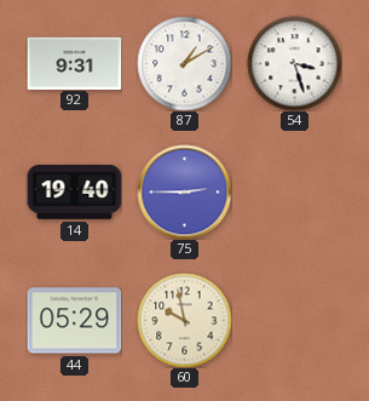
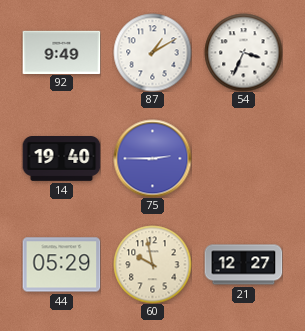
92: 9:31 -> 9:49
54: 3:27 -> 3:34
21: none -> 12:27
